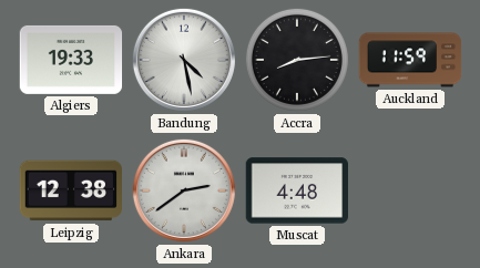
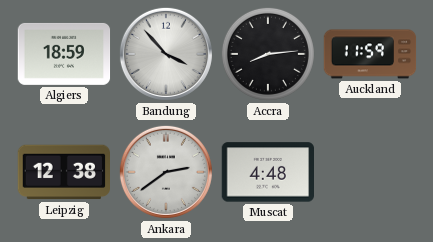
Algiers: 19:33 -> 18:59
Bandung: 4:28 -> 3:53
